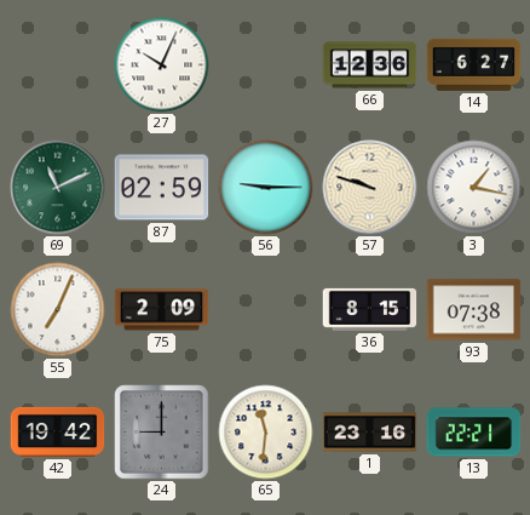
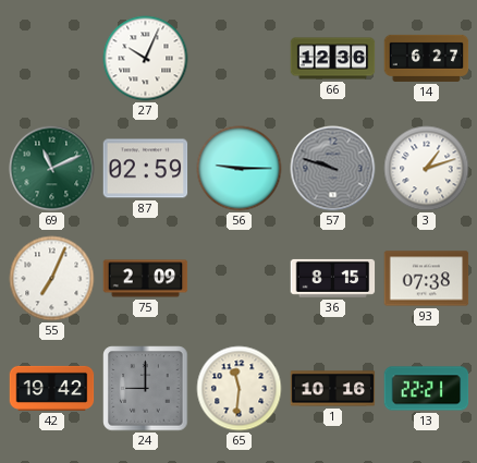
57 dial: cream -> grey
3: 1:17 -> 1:12
1: 23:16 -> 10:16
